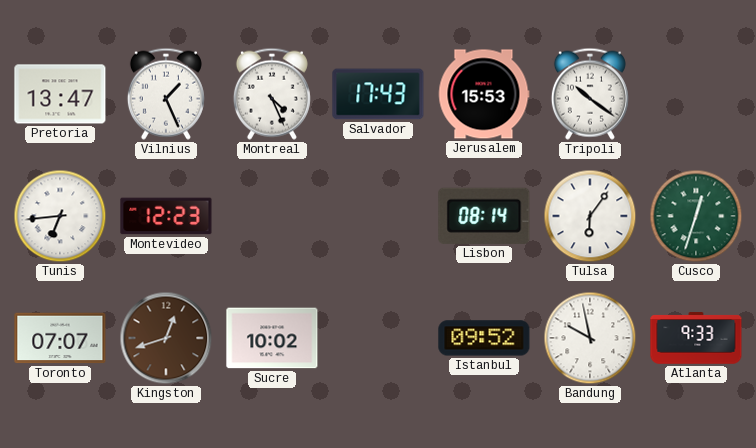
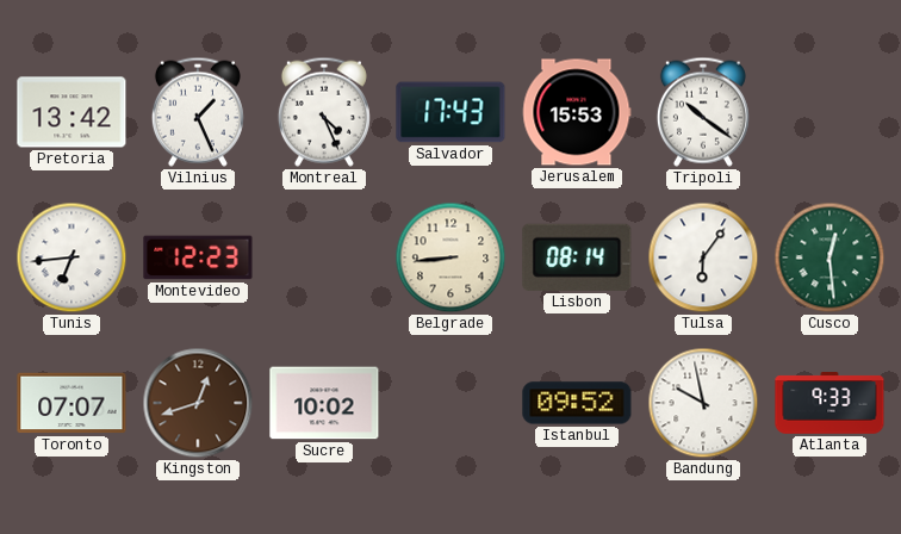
Pretoria: 13:47 -> 13:42
Belgrade: none -> 8:44
Cusco: 12:33 -> 12:29
